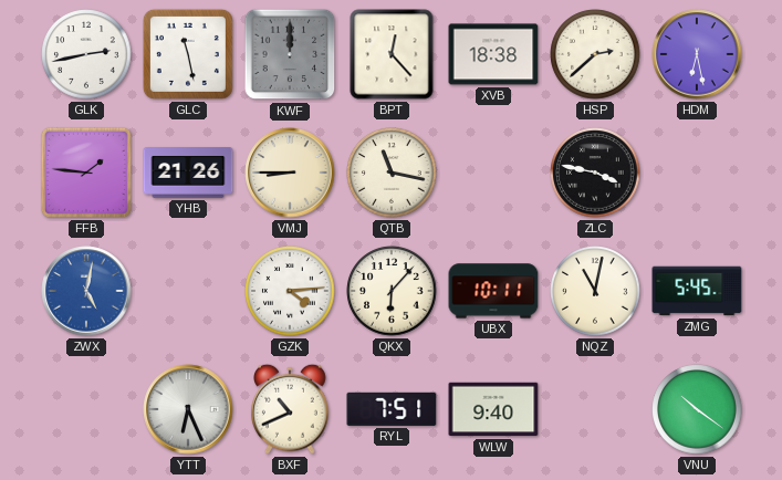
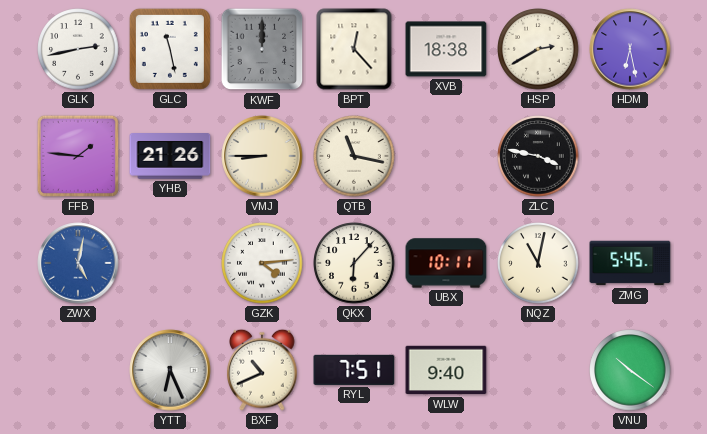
HSP: 2:38 -> 2:40
